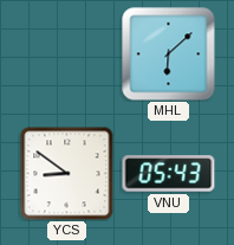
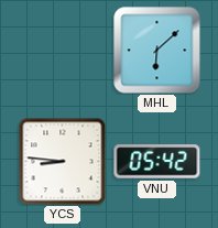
YCS: 8:51 -> 8:46
VNU: 05:43 -> 05:42
